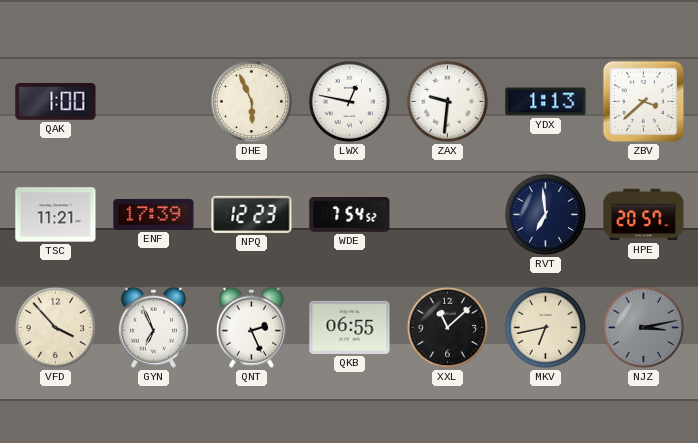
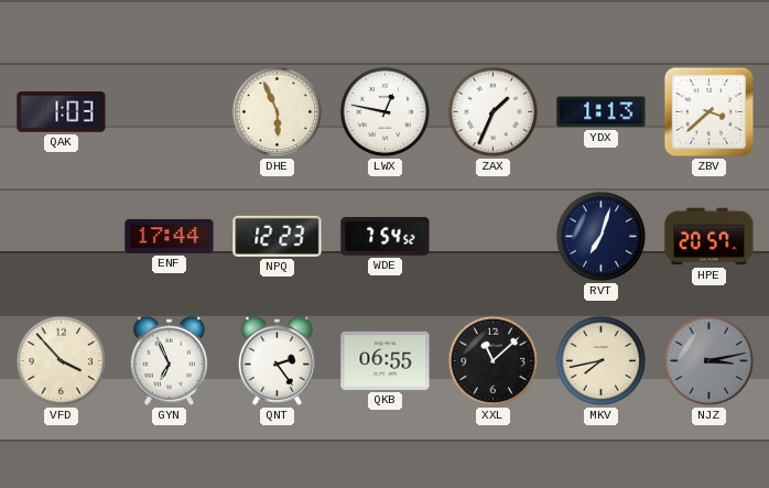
QAK: 1:00 -> 1:03
ZAX: 9:31 -> 1:34
TSC: 11:21 -> none
ENF: 17:39 -> 17:44
RVT: 6:59 -> 7:03
QNT: 2:26 -> 2:24
MKV: 6:43 -> 7:43
